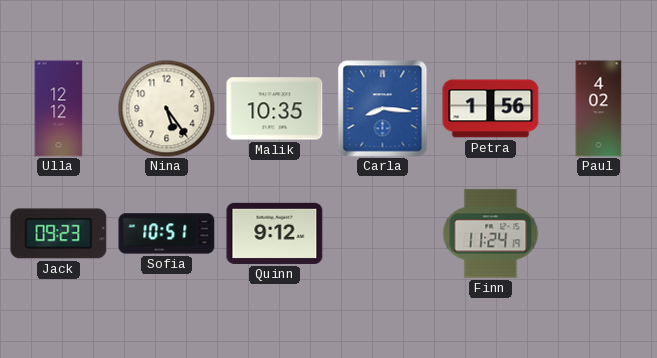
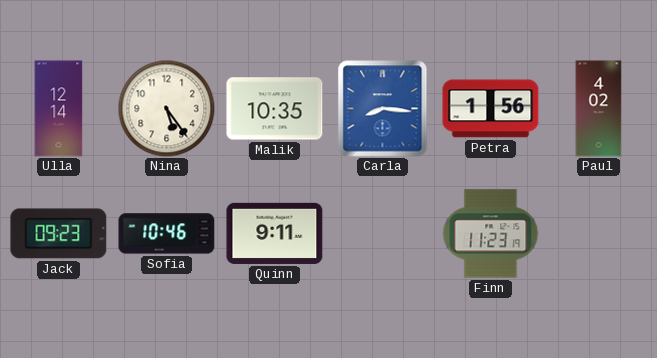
Ulla: 12:12 -> 12:14
Sofia: 10:51 -> 10:46
Quinn: 9:12 -> 9:11
Finn: 11:24 -> 11:23
